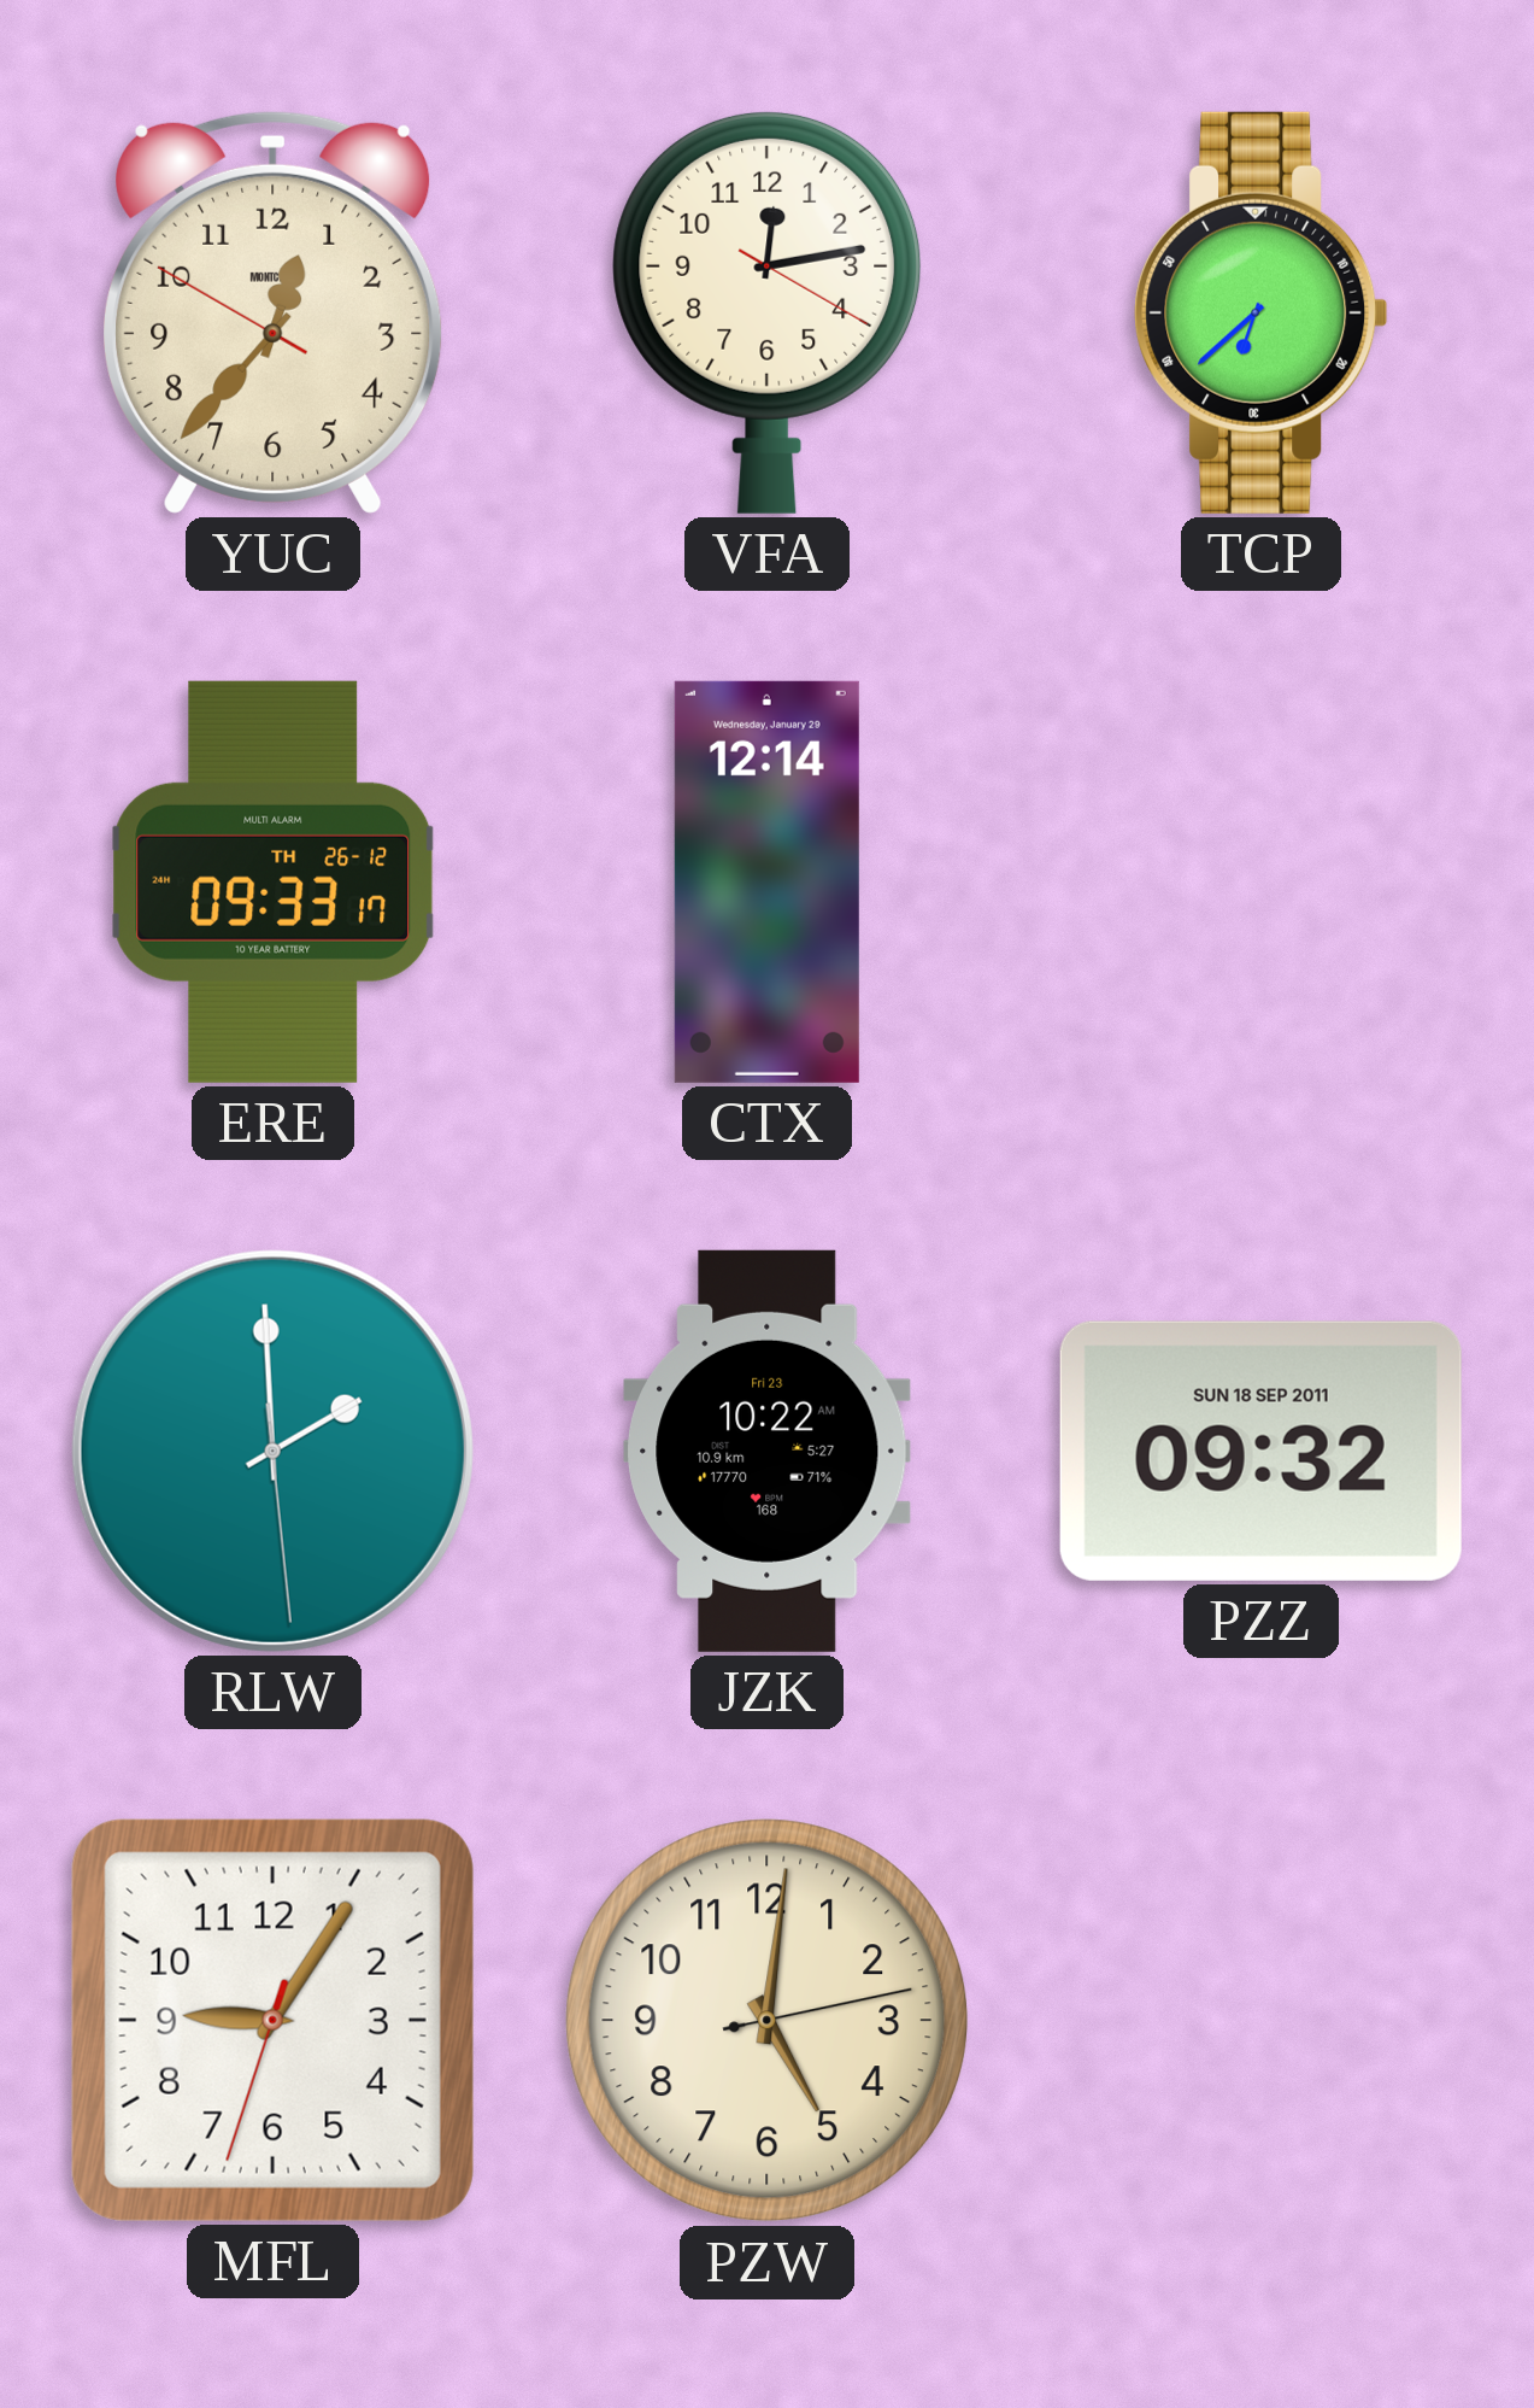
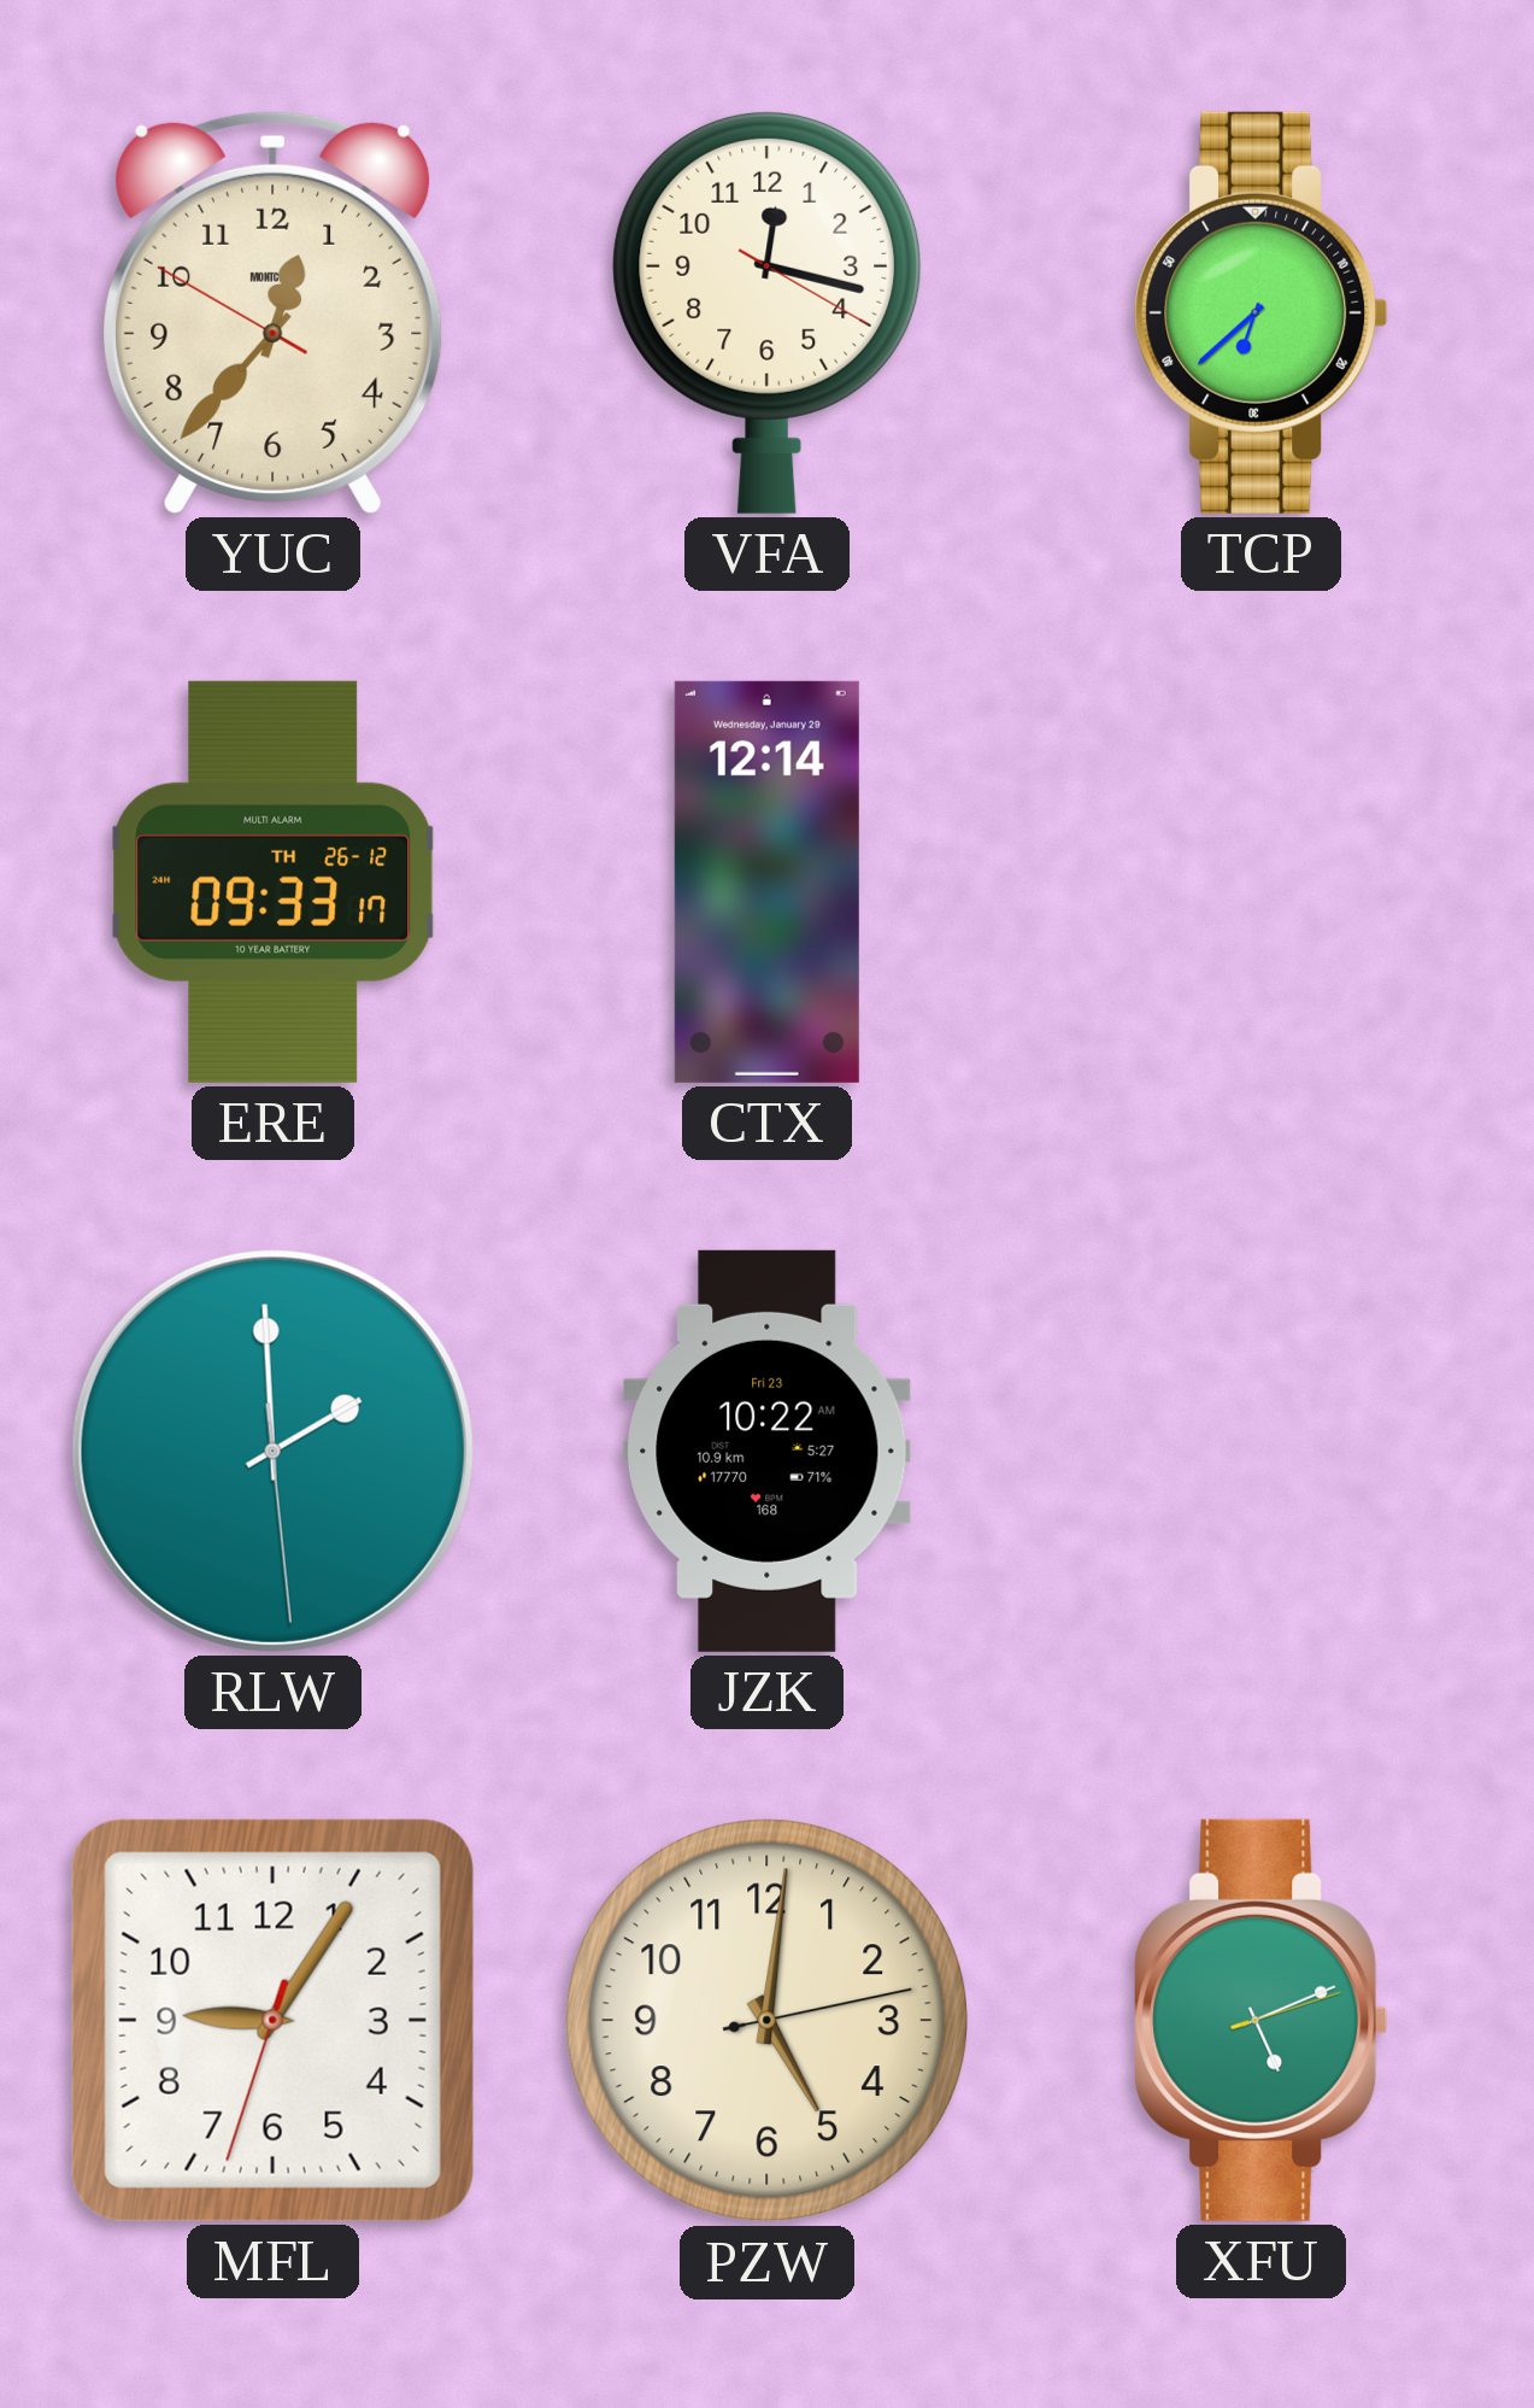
VFA: 12:13 -> 12:17
PZZ: 09:32 -> none
XFU: none -> 5:11
